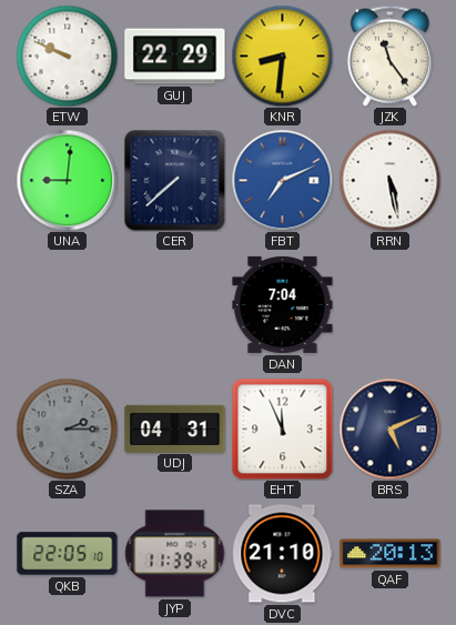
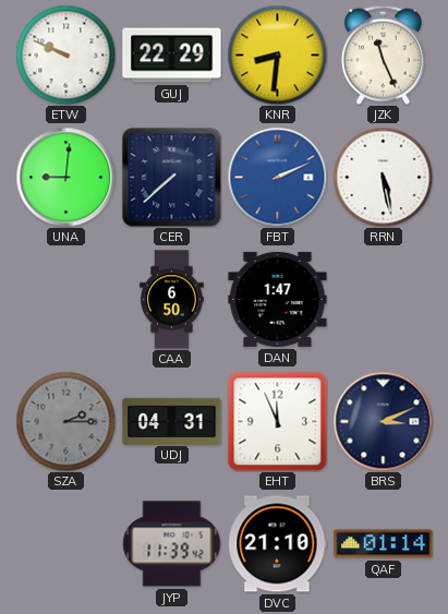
JZK: 11:24 -> 11:26
FBT: 7:11 -> 2:11
CAA: none -> 6:50
DAN: 7:04 -> 1:47
BRS: 5:11 -> 3:11
QKB: 22:05 -> none
QAF: 20:13 -> 01:14
